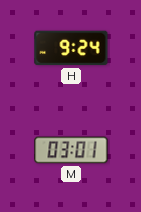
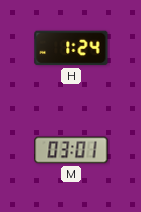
H: 9:24 -> 1:24
